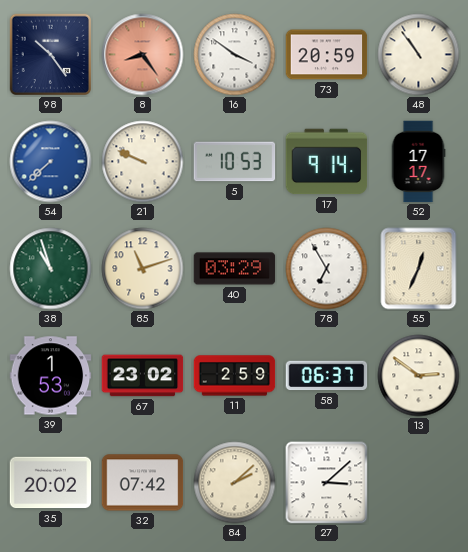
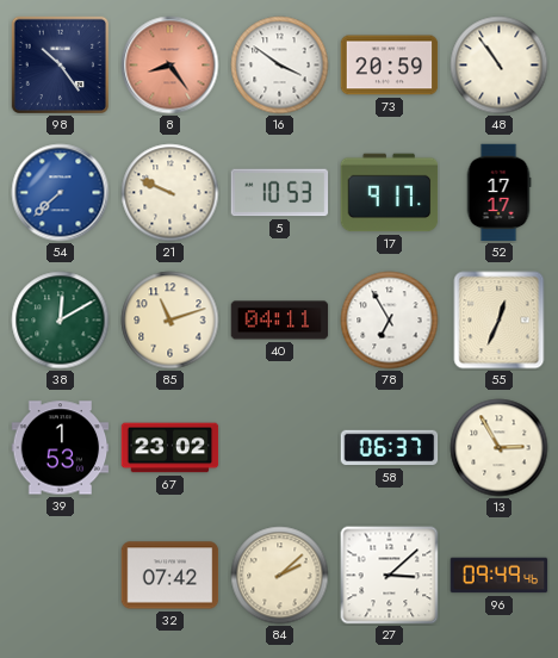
17: 9:14 -> 9:17
38: 10:57 -> 12:10
40: 03:29 -> 04:11
11: 2:59 -> none
13: 2:51 -> 2:55
35: 20:02 -> none
96: none -> 09:49
